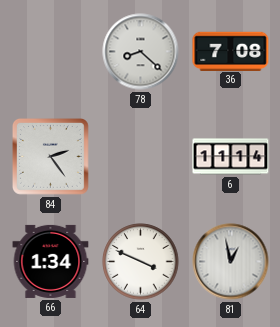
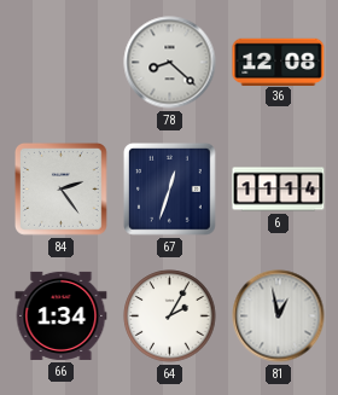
36: 7:08 -> 12:08
67: none -> 12:33
64: 3:49 -> 2:05
